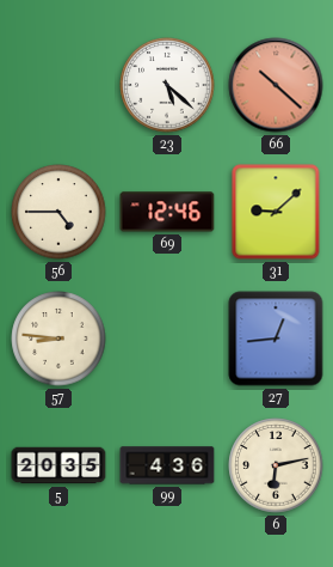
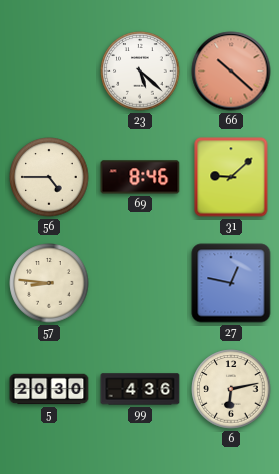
69: 12:46 -> 8:46
27: 12:44 -> 12:47
5: 20:35 -> 20:30
